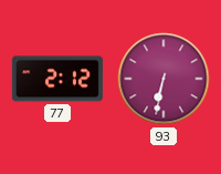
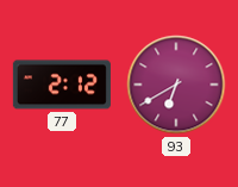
93: 6:32 -> 6:40
